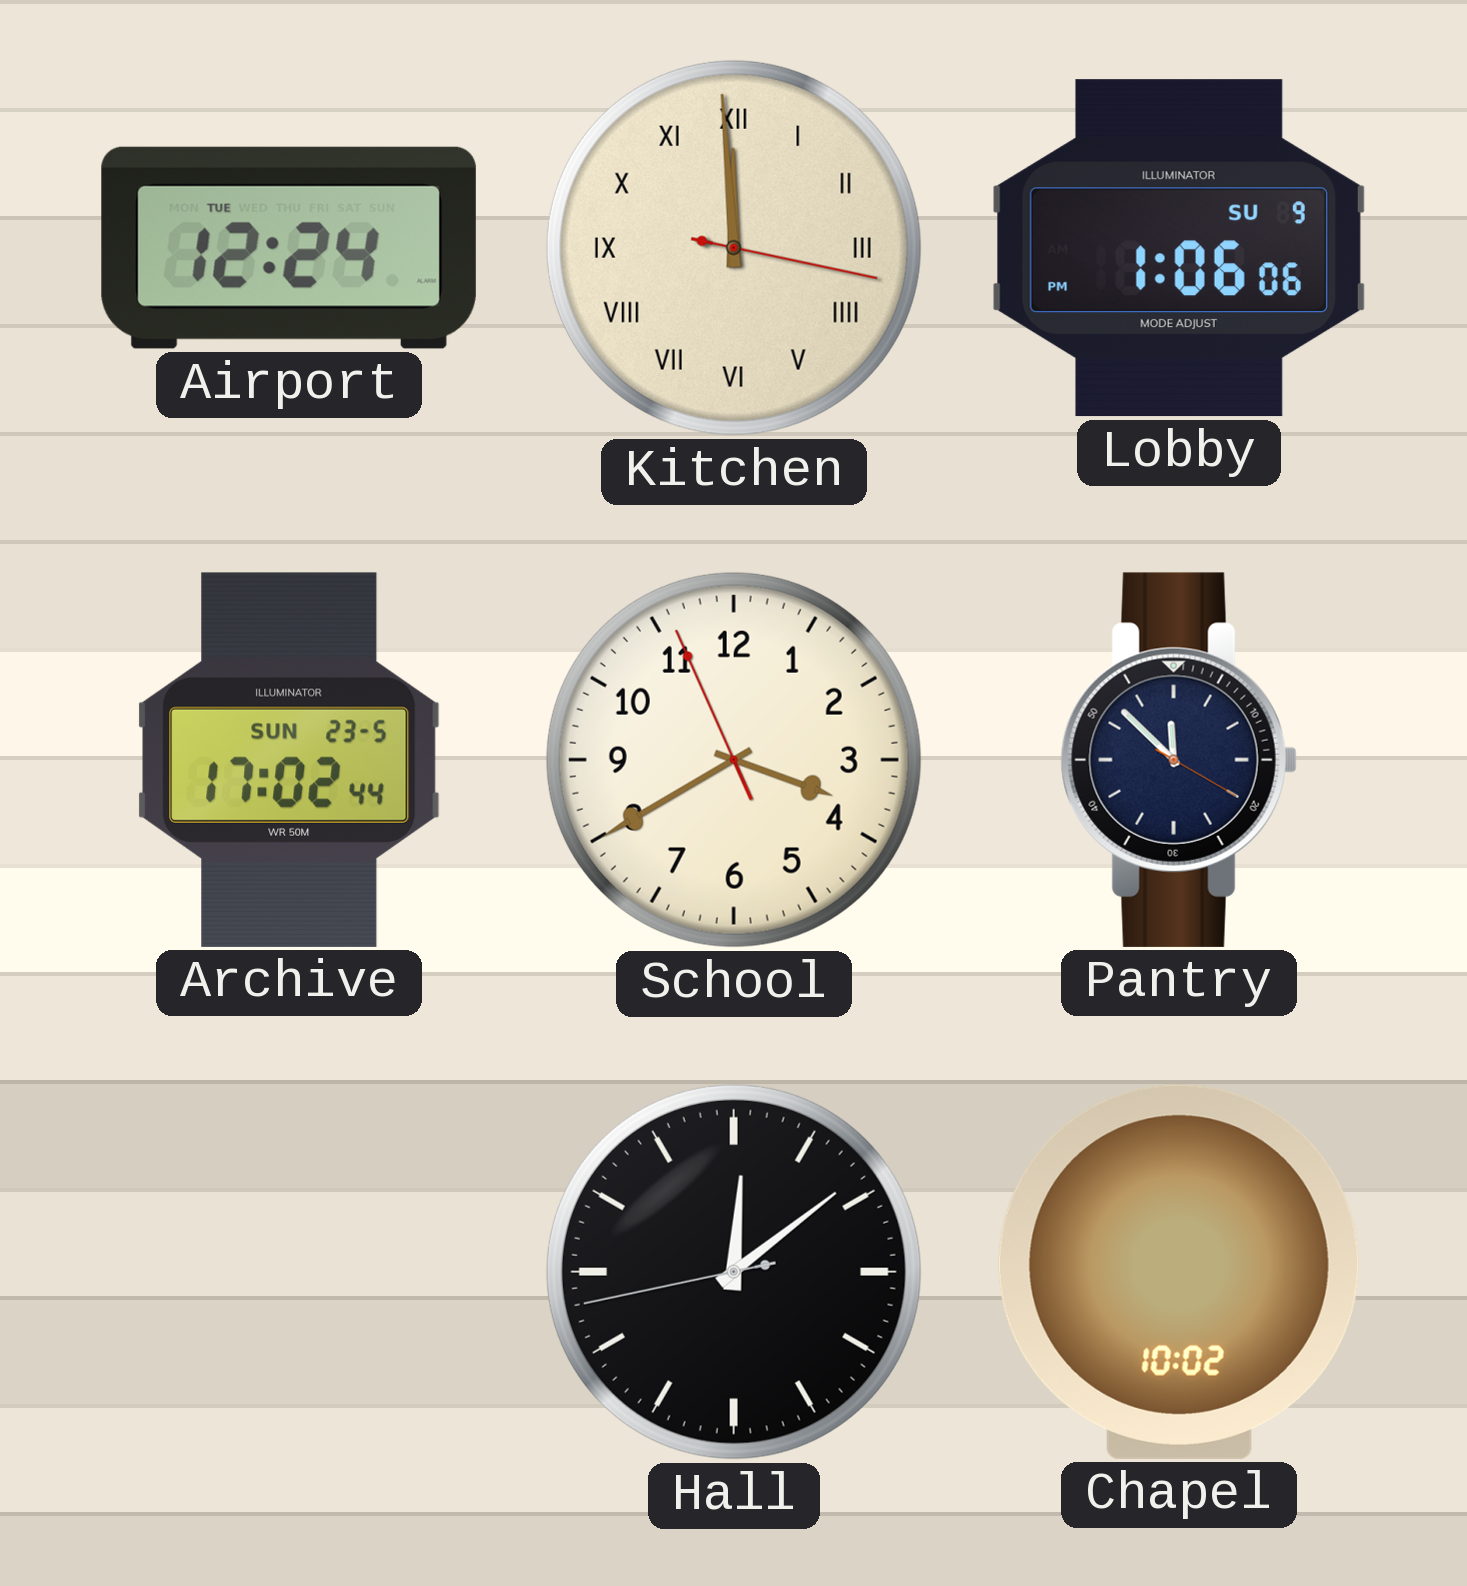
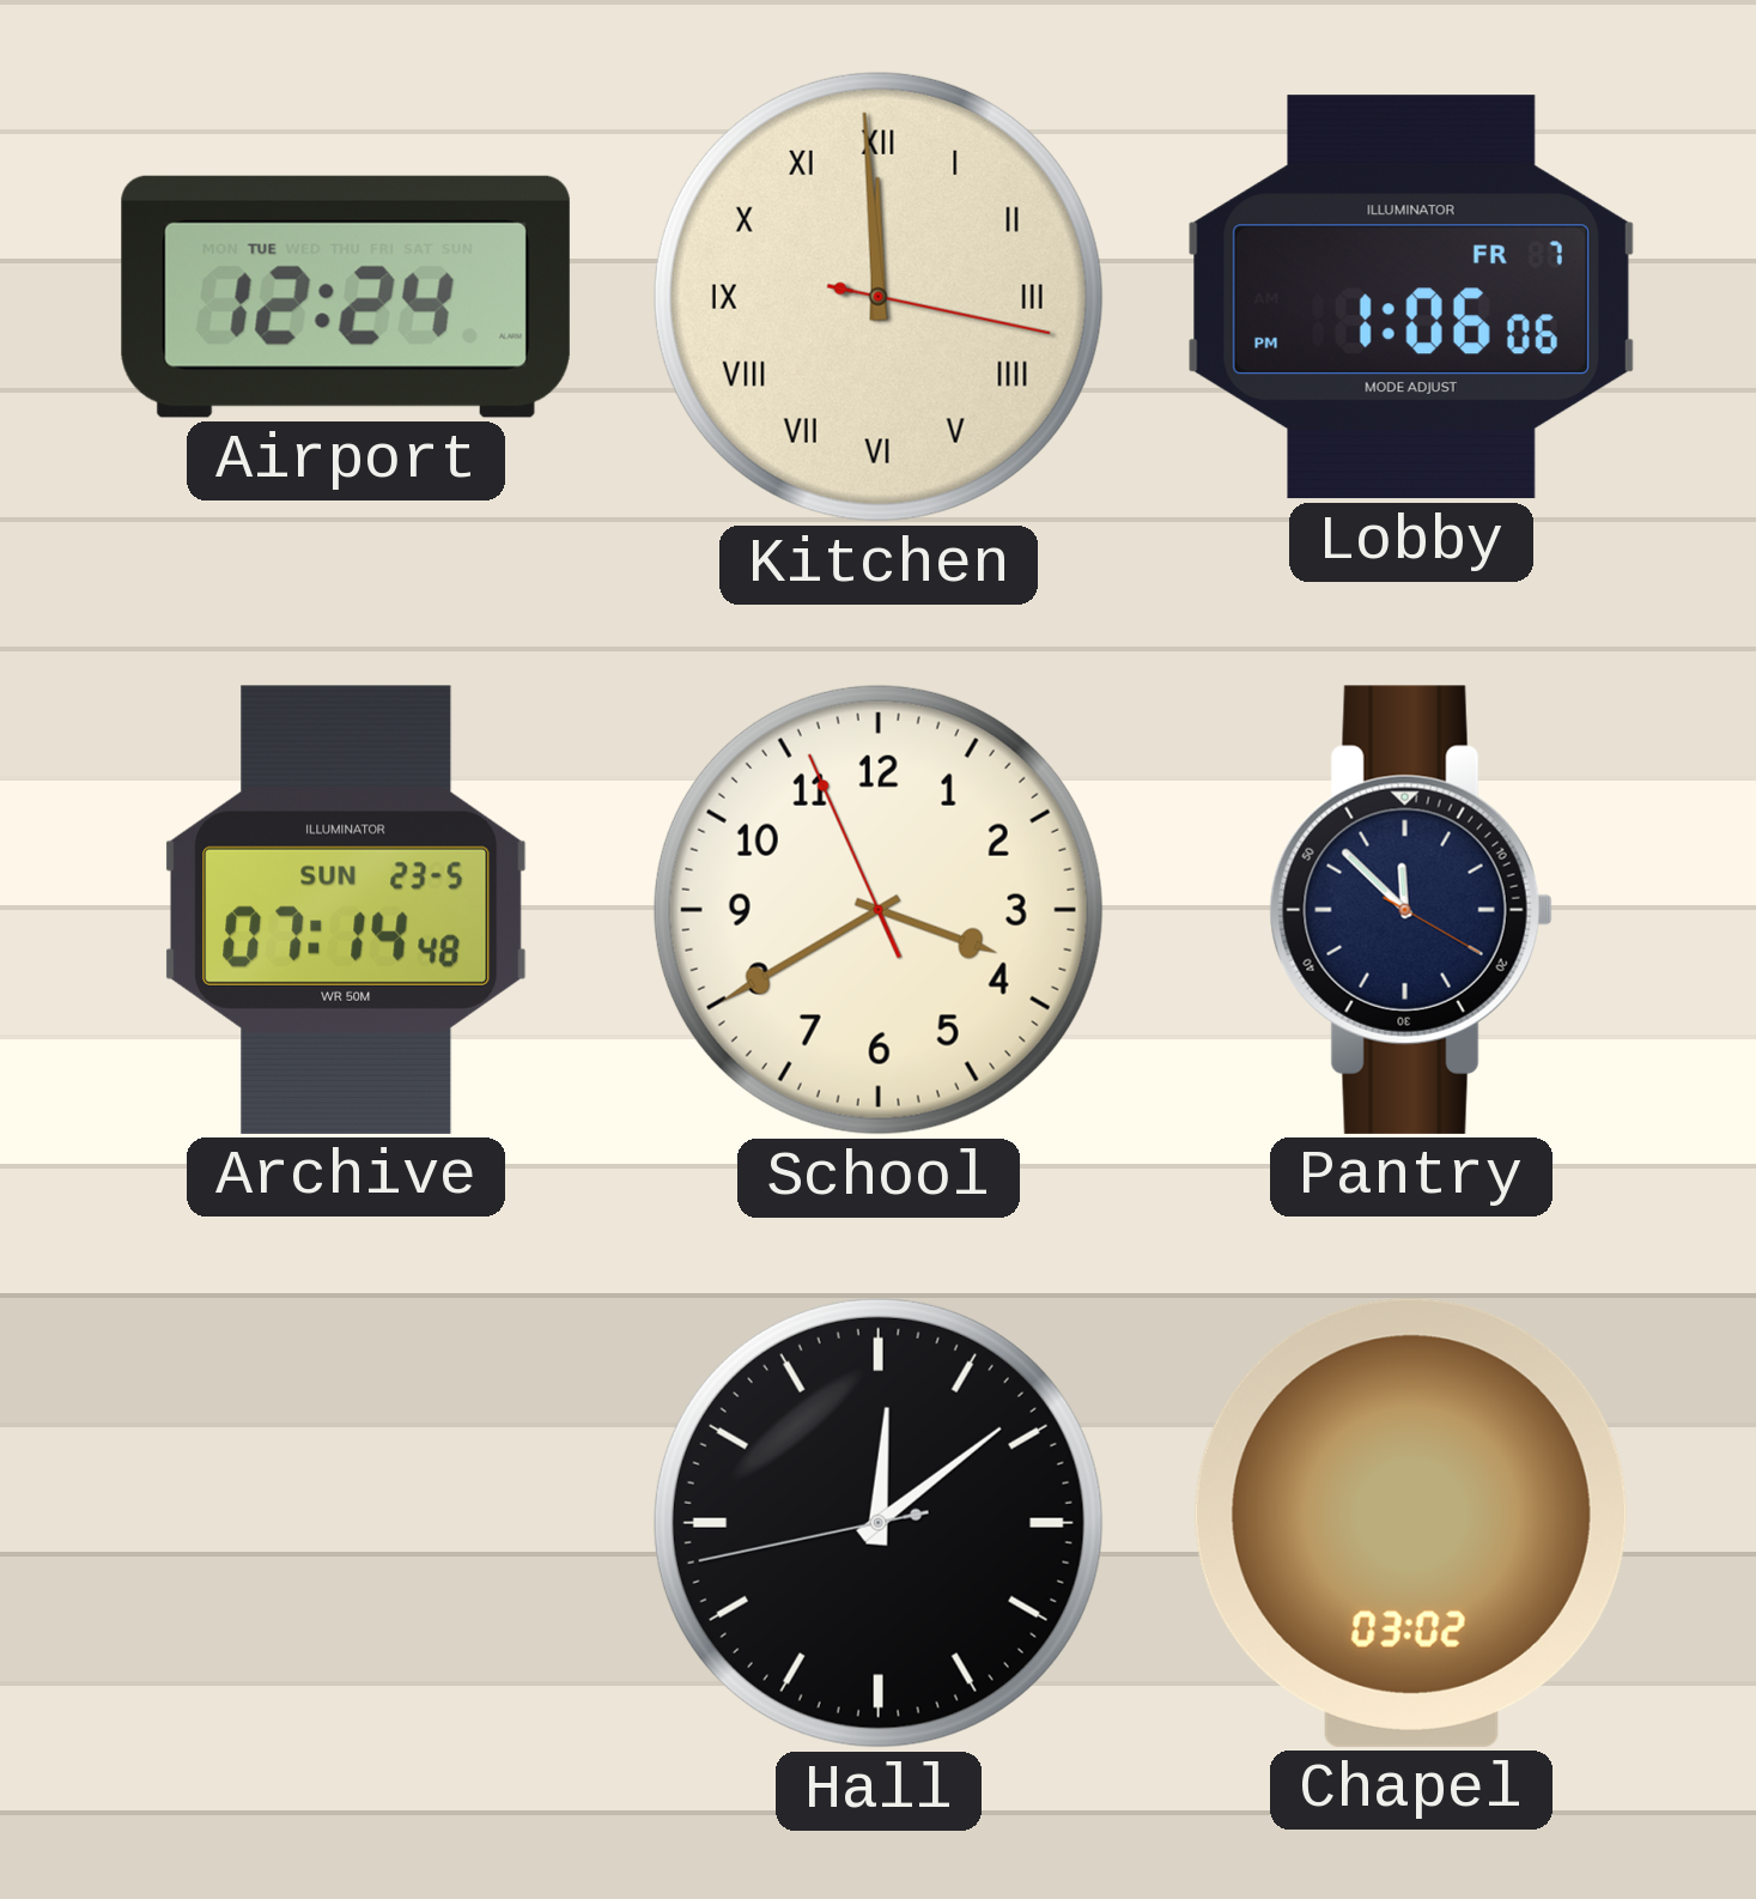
Lobby date: SU 9 -> FR 7
Archive: 17:02 -> 07:14
Chapel: 10:02 -> 03:02
